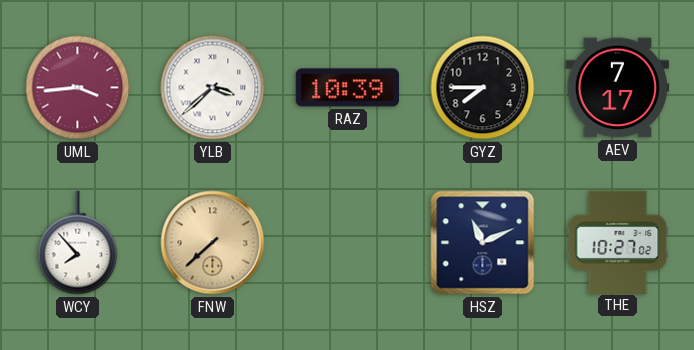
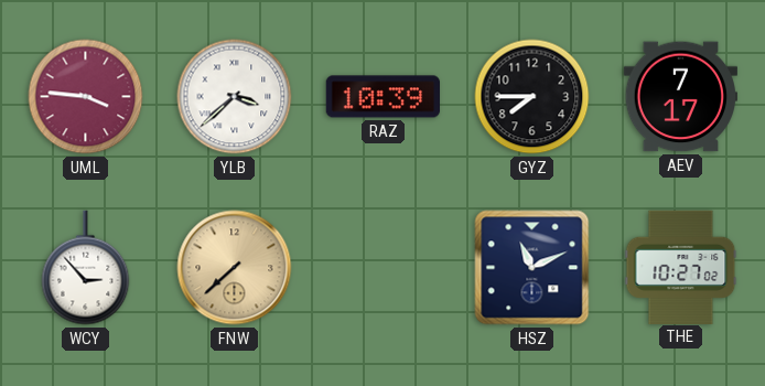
UML: 3:44 -> 3:46
WCY: 7:53 -> 2:53
